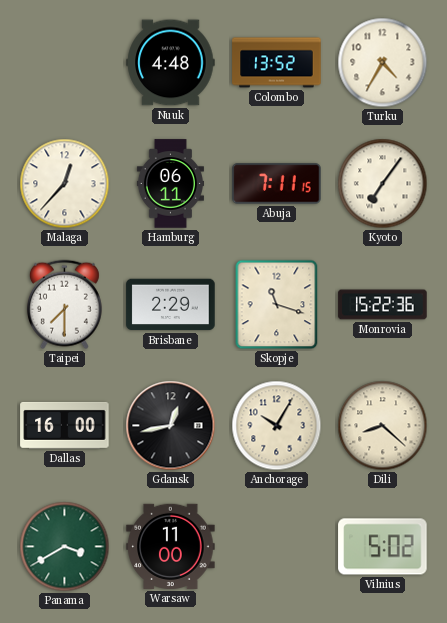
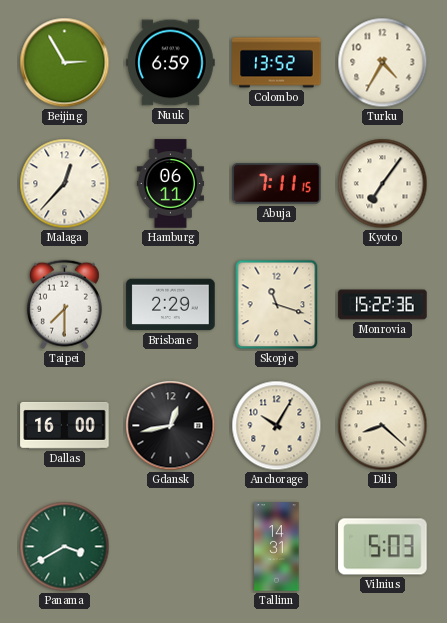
Beijing: none -> 2:55
Nuuk: 4:48 -> 6:59
Warsaw: 11:00 -> none
Tallinn: none -> 14:31
Vilnius: 5:02 -> 5:03
